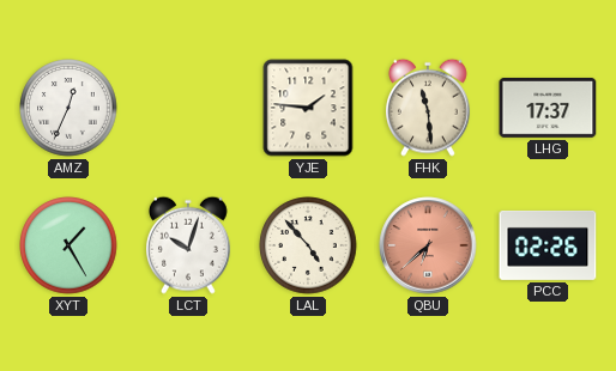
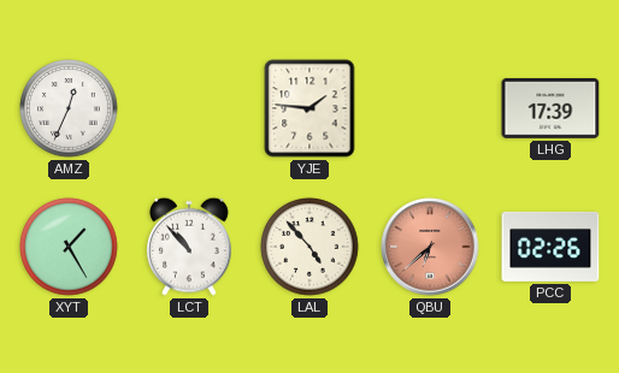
FHK: 11:29 -> none
LHG: 17:37 -> 17:39
LCT: 10:03 -> 10:53
